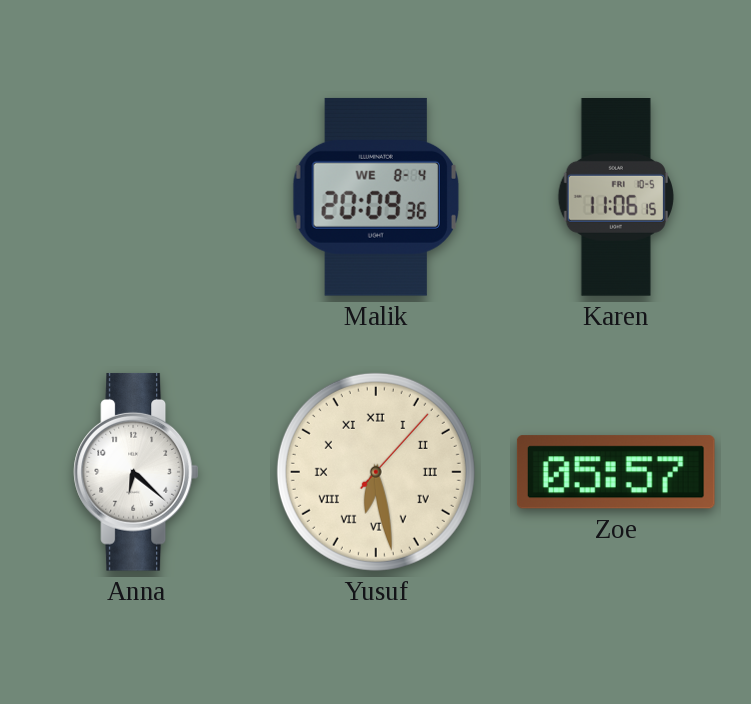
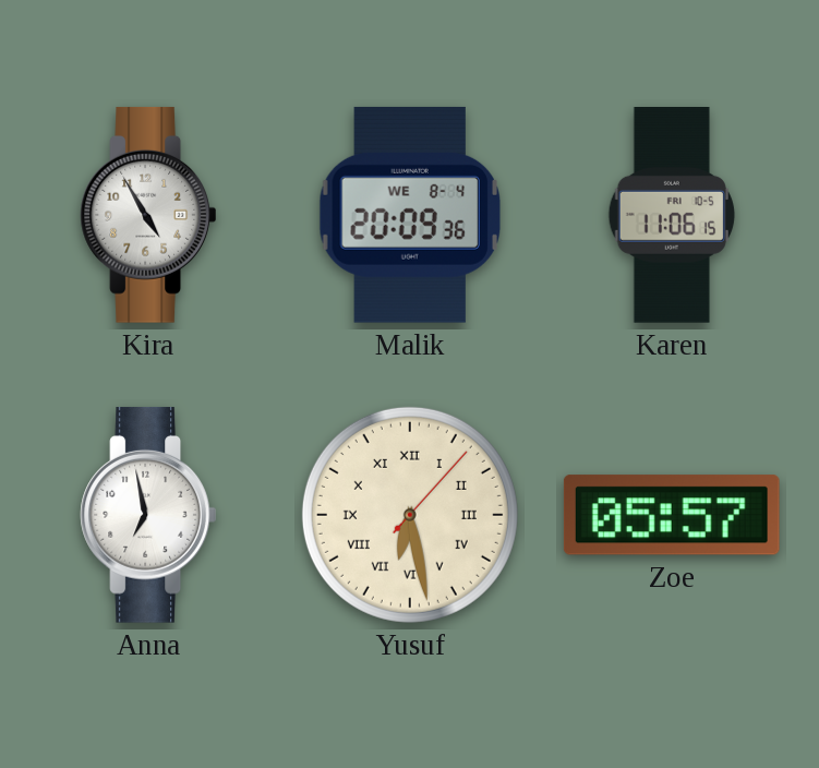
Kira: none -> 4:55
Anna: 6:22 -> 6:58
